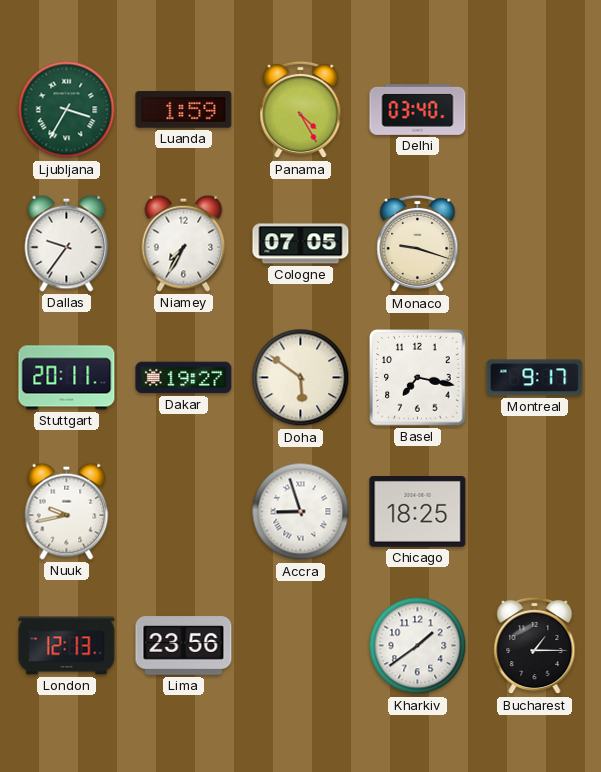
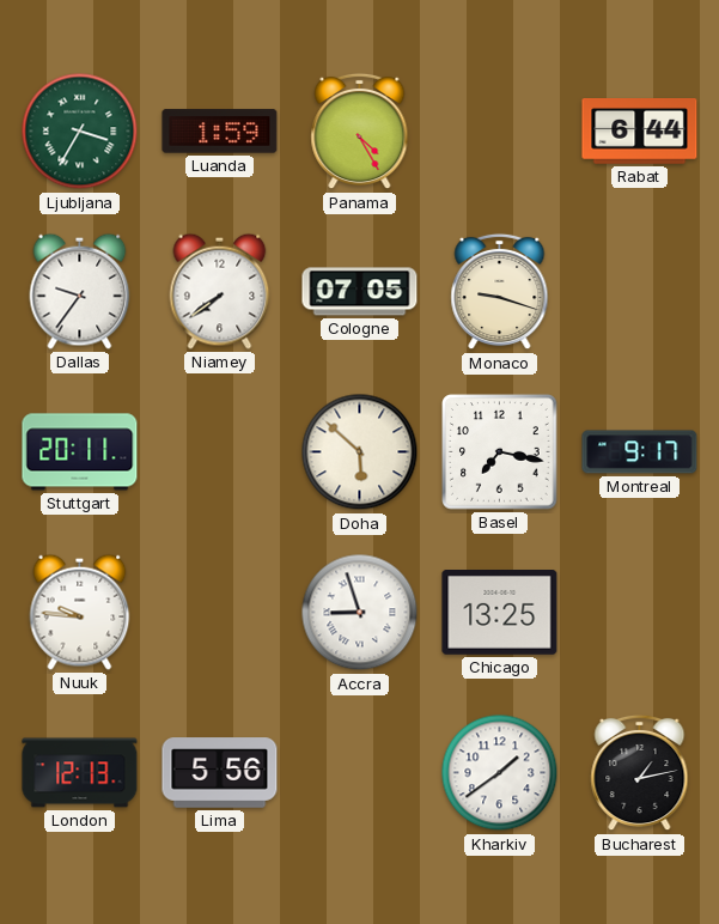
Delhi: 03:40 -> none
Rabat: none -> 6:44
Niamey: 7:35 -> 7:39
Dakar: 19:27 -> none
Doha: 5:51 -> 5:52
Nuuk: 9:43 -> 9:46
Chicago: 18:25 -> 13:25
Lima: 23:56 -> 5:56
Bucharest: 1:15 -> 1:13
